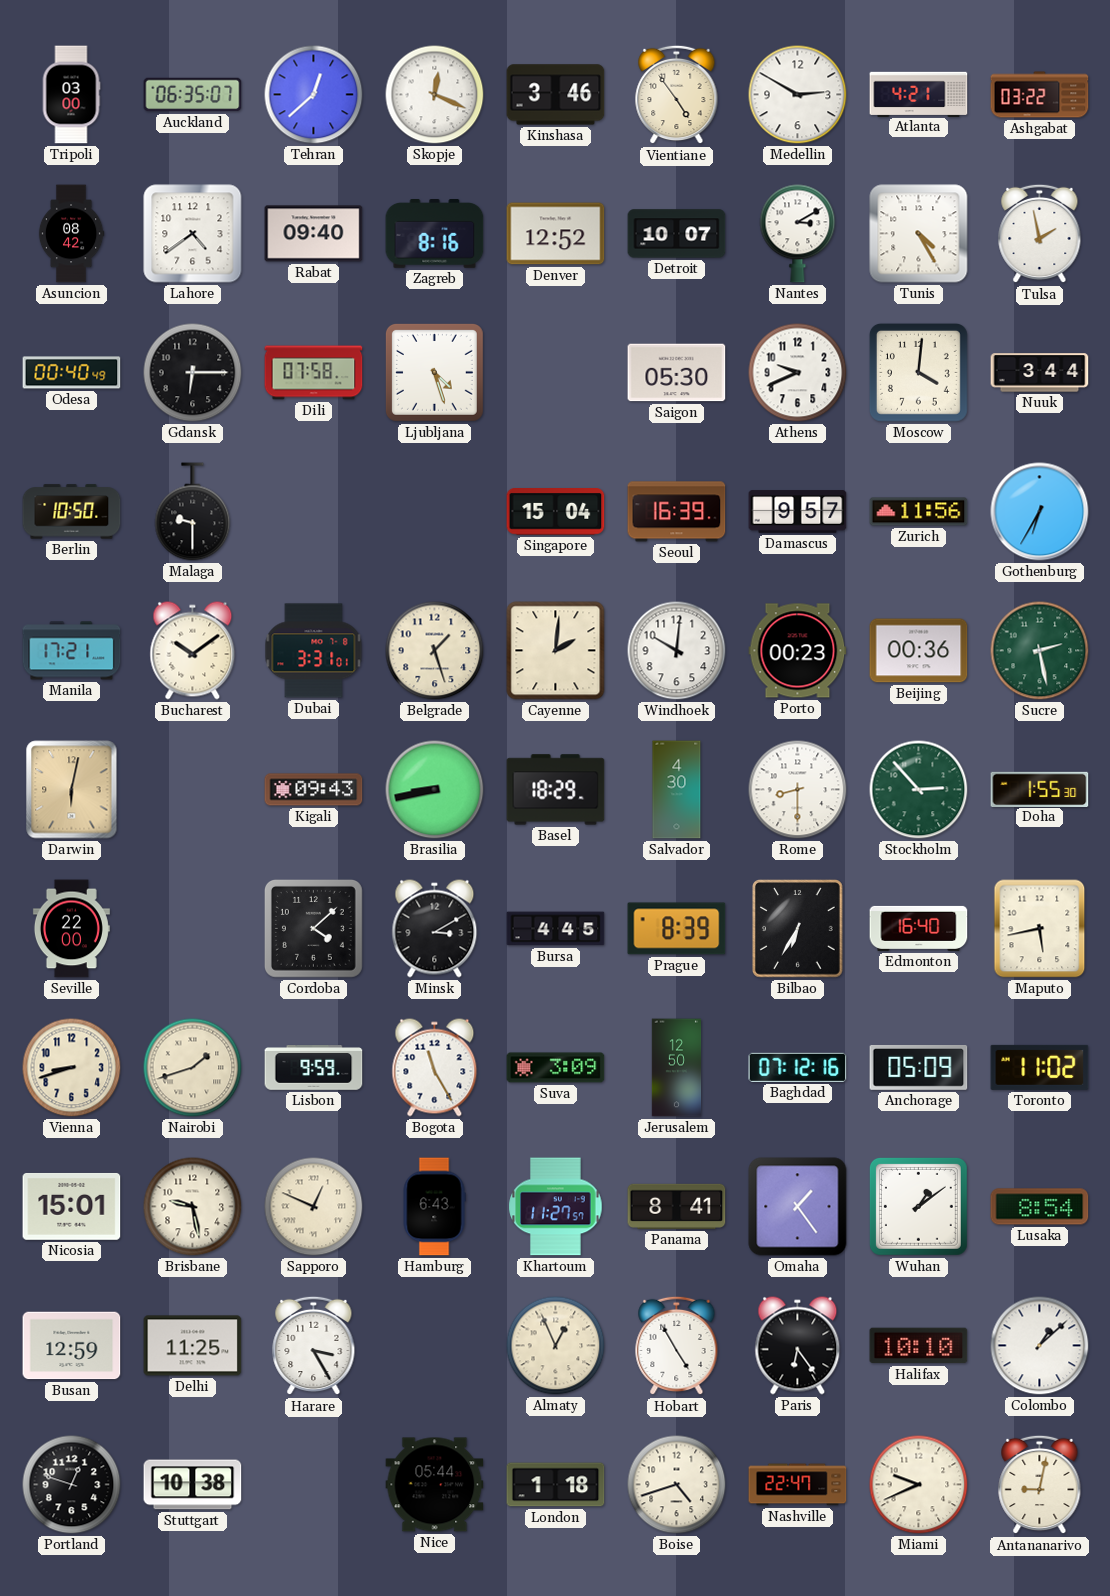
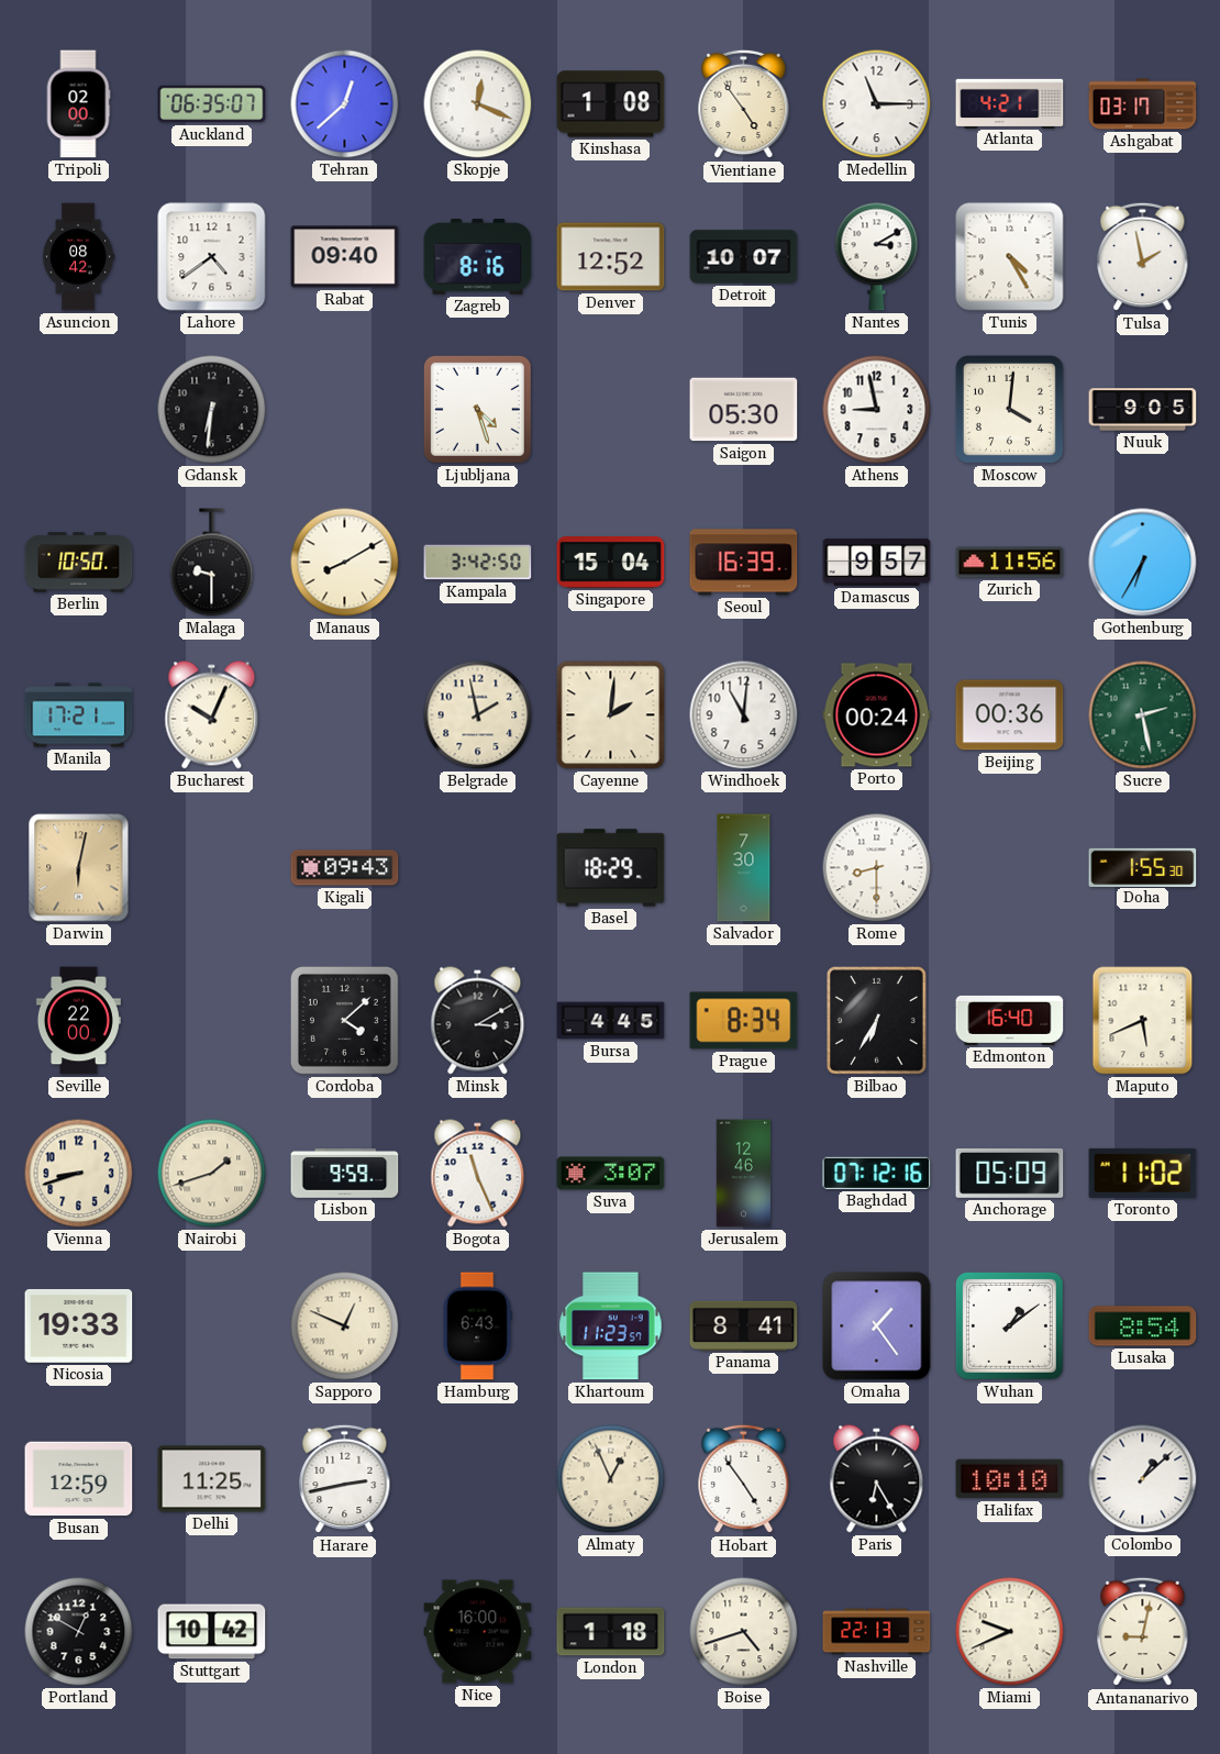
Tripoli: 03:00 -> 02:00
Kinshasa: 3:46 -> 1:08
Medellin: 2:50 -> 11:15
Ashgabat: 03:22 -> 03:17
Odesa: 00:40 -> none
Gdansk: 6:15 -> 6:31
Dili: 07:58 -> none
Athens: 9:41 -> 8:58
Nuuk: 3:44 -> 9:05
Manaus: none -> 8:10
Kampala: none -> 3:42
Bucharest: 10:09 -> 10:04
Dubai: 3:31 -> none
Belgrade: 1:27 -> 1:58
Windhoek: 10:01 -> 11:01
Porto: 00:23 -> 00:24
Brasilia: 8:43 -> none
Salvador: 4:30 -> 7:30
Stockholm: 2:53 -> none
Prague: 8:39 -> 8:34
Maputo: 5:43 -> 5:41
Bogota: 11:25 -> 11:26
Suva: 3:09 -> 3:07
Jerusalem: 12:50 -> 12:46
Nicosia: 15:01 -> 19:33
Brisbane: 9:28 -> none
Khartoum: 11:27 -> 11:23
Harare: 3:25 -> 2:43
Hobart: 4:55 -> 4:54
Paris: 6:24 -> 6:25
Portland: 12:48 -> 12:50
Stuttgart: 10:38 -> 10:42
Nice: 05:44 -> 16:00
Nashville: 22:47 -> 22:13
